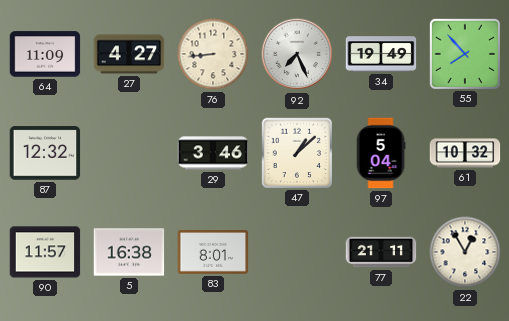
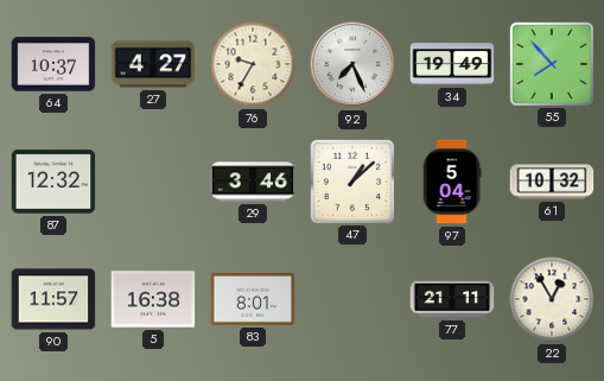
64: 11:09 -> 10:37
76: 8:44 -> 9:35
